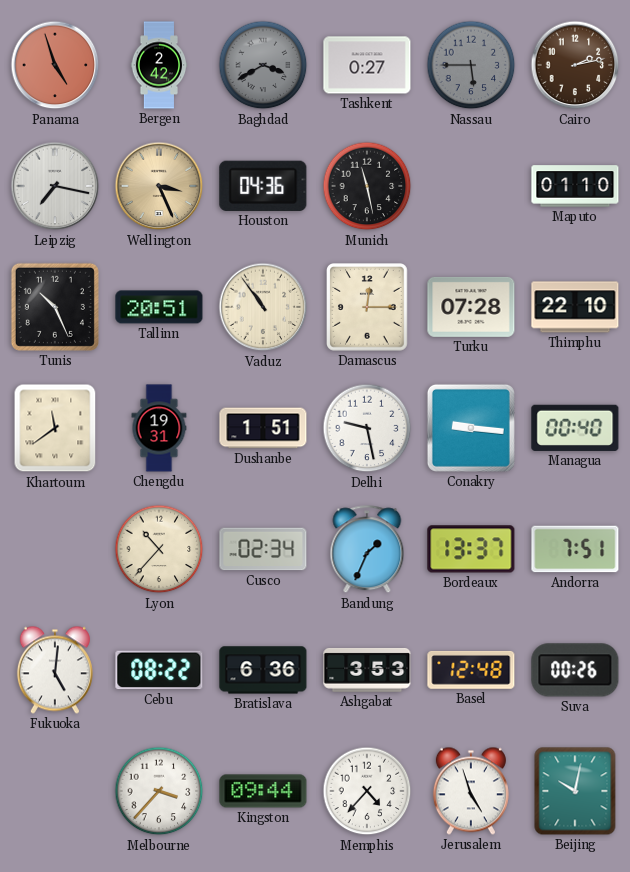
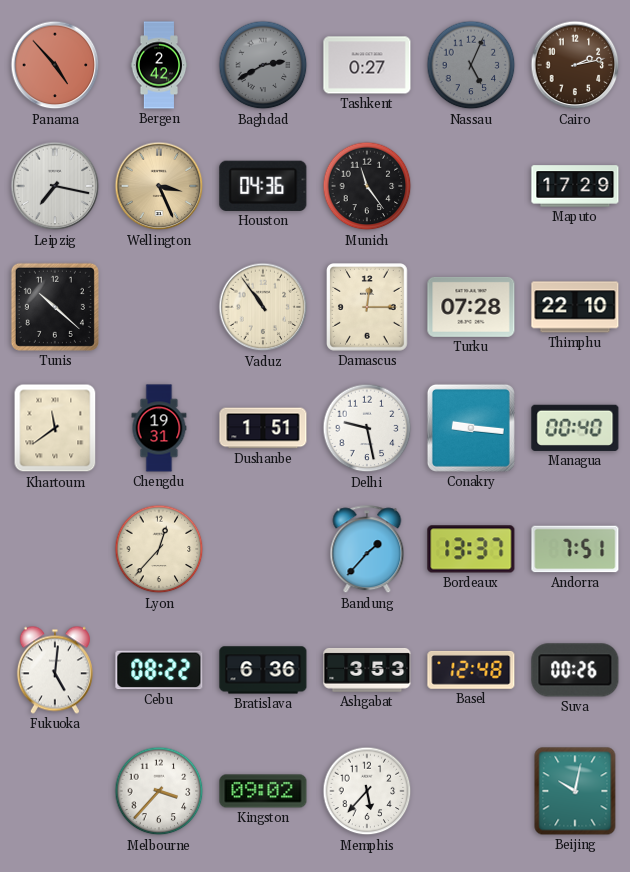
Panama: 4:57 -> 4:53
Baghdad: 3:40 -> 2:40
Nassau: 5:45 -> 5:04
Munich: 11:28 -> 11:24
Maputo: 01:10 -> 17:29
Tunis: 10:26 -> 10:22
Tallinn: 20:51 -> none
Lyon: 10:37 -> 12:37
Cusco: 02:34 -> none
Bandung: 1:34 -> 1:37
Kingston: 09:44 -> 09:02
Memphis: 4:37 -> 5:37
Jerusalem: 4:57 -> none
